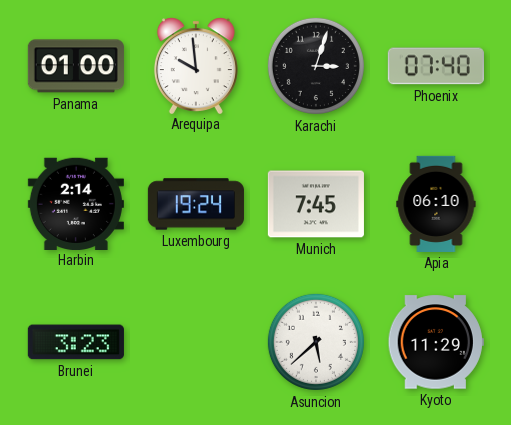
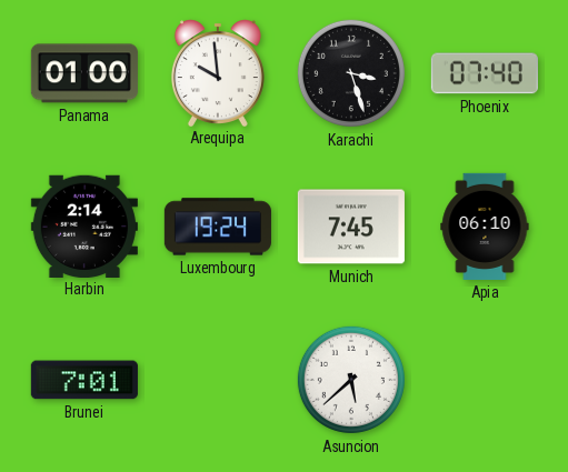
Karachi: 3:03 -> 3:27
Brunei: 3:23 -> 7:01
Kyoto: 11:29 -> none
